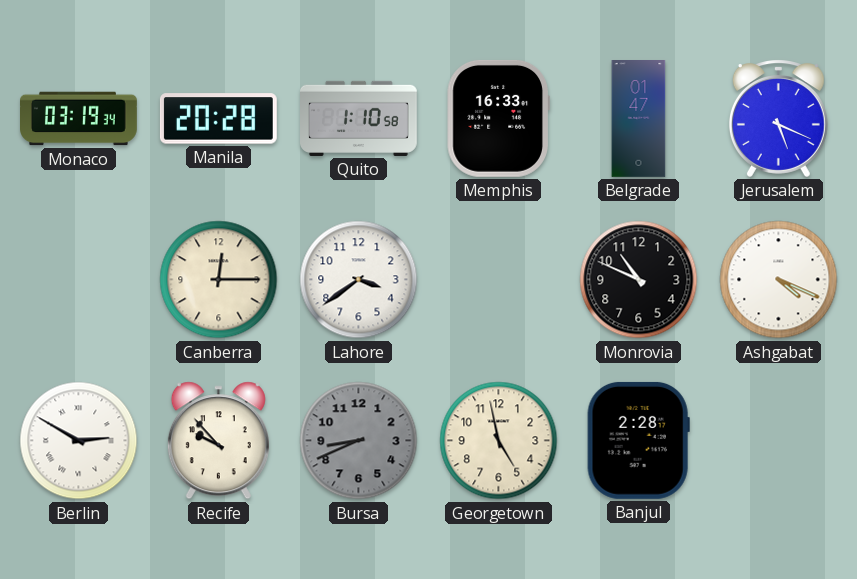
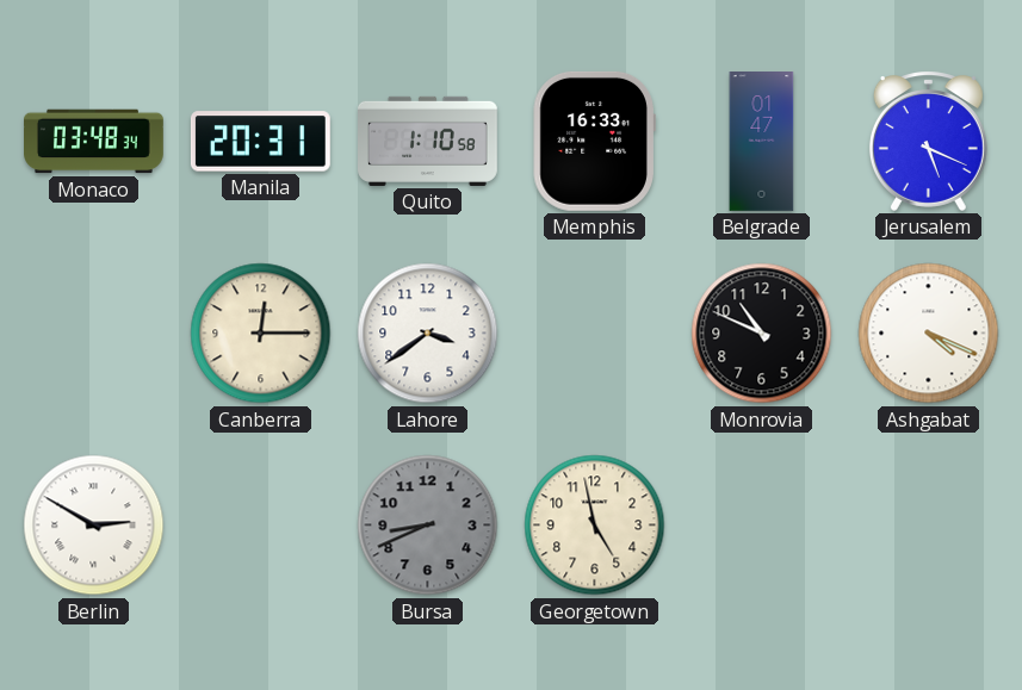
Monaco: 03:19 -> 03:48
Manila: 20:28 -> 20:31
Recife: 9:53 -> none
Banjul: 2:28 -> none
